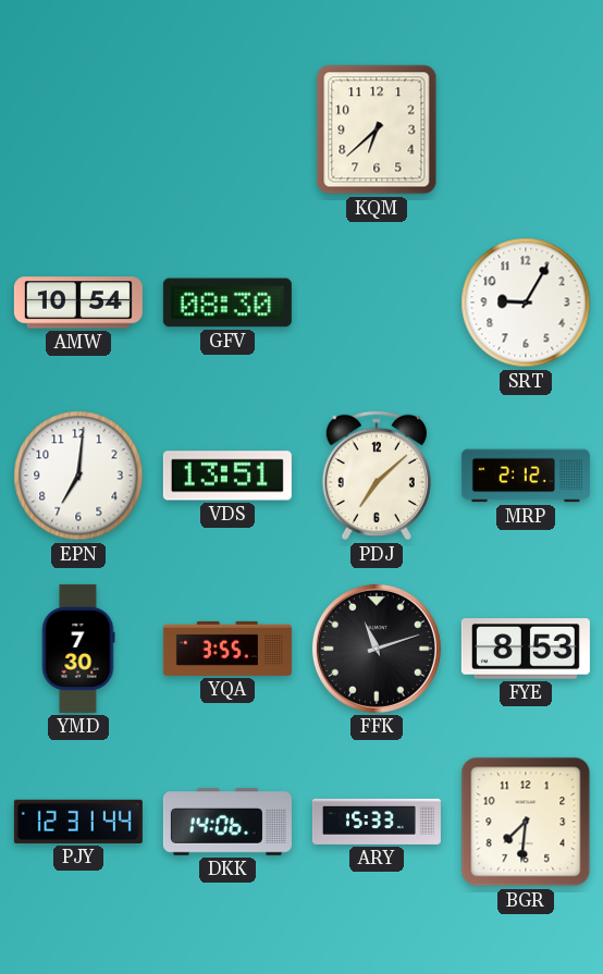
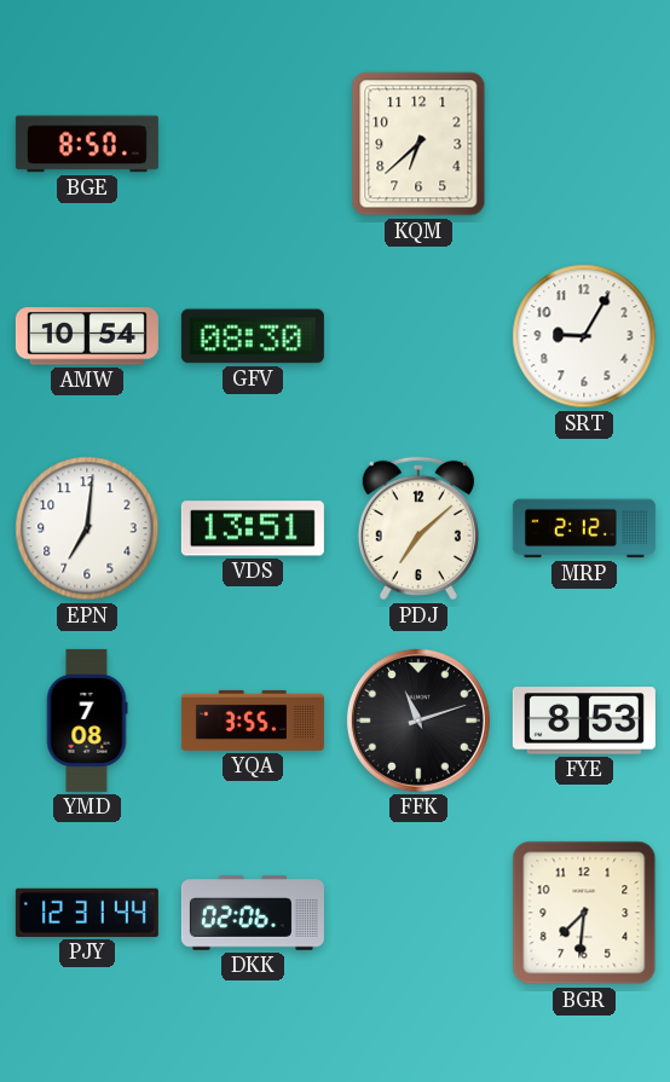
BGE: none -> 8:50
YMD: 7:30 -> 7:08
DKK: 14:06 -> 02:06
ARY: 15:33 -> none
